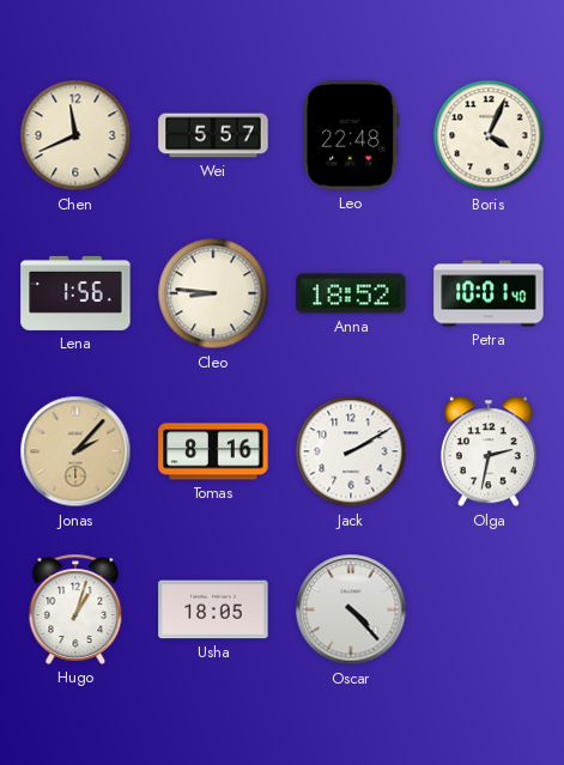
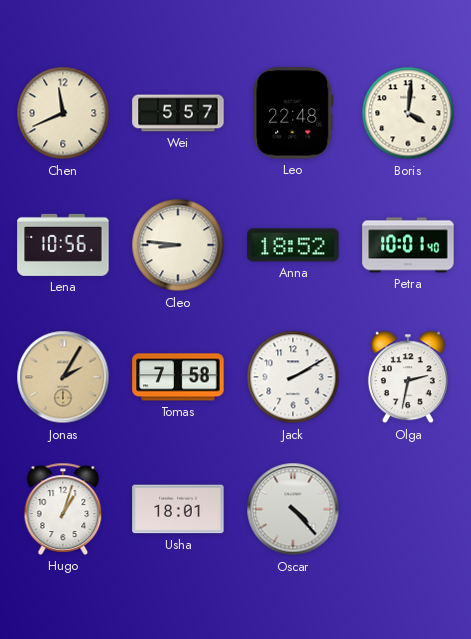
Boris: 4:04 -> 4:01
Lena: 1:56 -> 10:56
Jonas: 2:07 -> 2:05
Tomas: 8:16 -> 7:58
Usha: 18:05 -> 18:01
